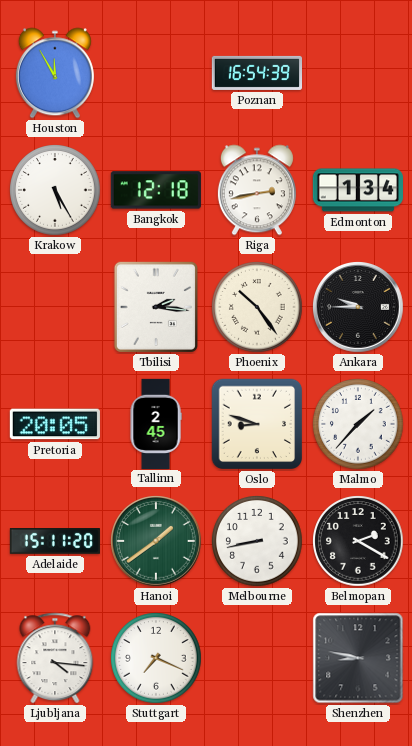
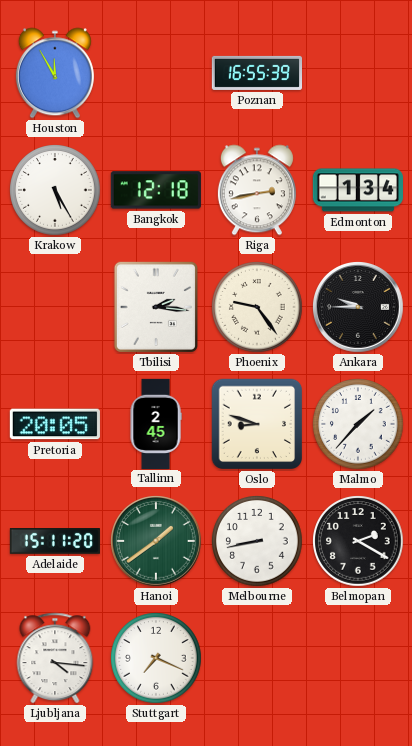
Poznan: 16:54 -> 16:55
Phoenix: 10:24 -> 9:24
Shenzhen: 8:47 -> none
